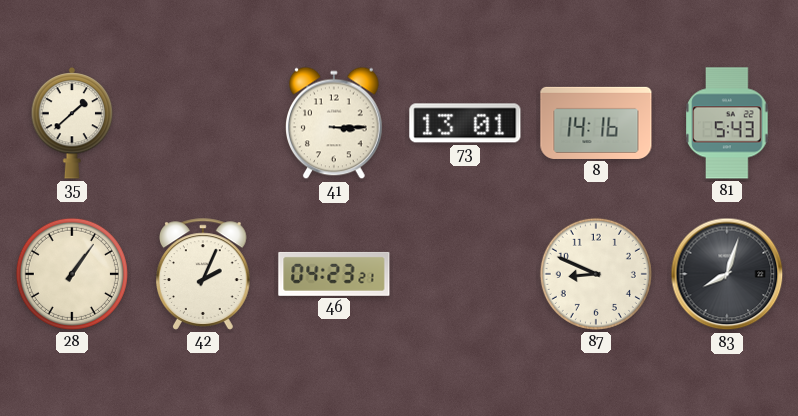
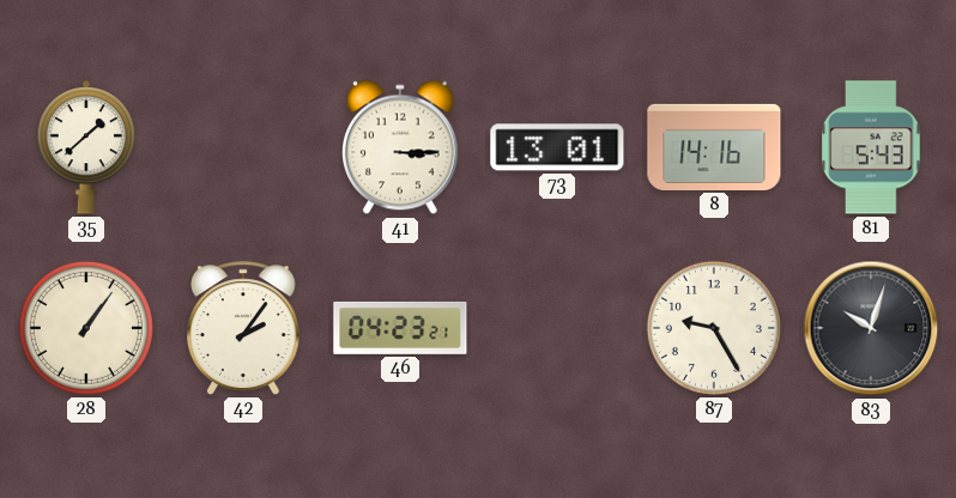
42: 2:04 -> 2:06
87: 8:49 -> 9:25
83: 8:03 -> 10:03
